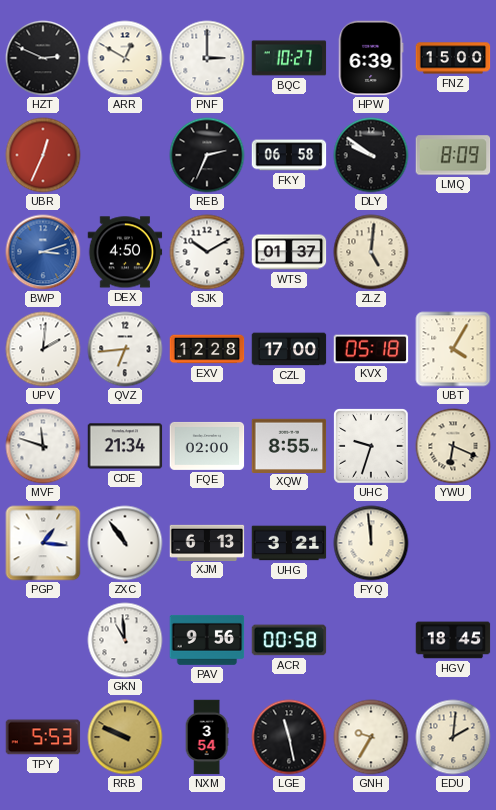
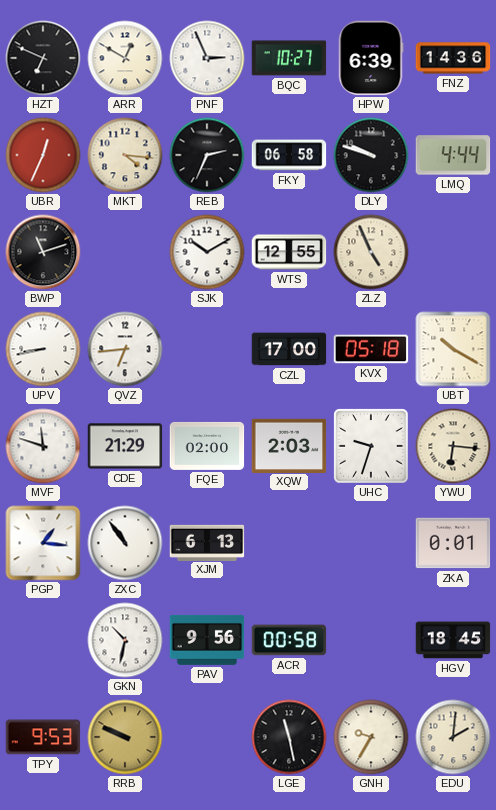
HZT: 2:49 -> 6:49
PNF: 3:00 -> 2:56
FNZ: 15:00 -> 14:36
MKT: none -> 4:16
DLY: 9:51 -> 9:48
LMQ: 8:09 -> 4:44
BWP: 3:12 -> 11:12
BWP dial: blue -> black
DEX: 4:50 -> none
WTS: 01:37 -> 12:55
ZLZ: 5:01 -> 4:56
UPV: 2:01 -> 8:43
EXV: 12:28 -> none
UBT: 4:05 -> 10:20
CDE: 21:34 -> 21:29
XQW: 8:55 -> 2:03
YWU: 6:19 -> 6:16
UHG: 3:21 -> none
FYQ: 11:59 -> none
ZKA: none -> 0:01
GKN: 10:59 -> 10:32
TPY: 5:53 -> 9:53
NXM: 3:54 -> none
